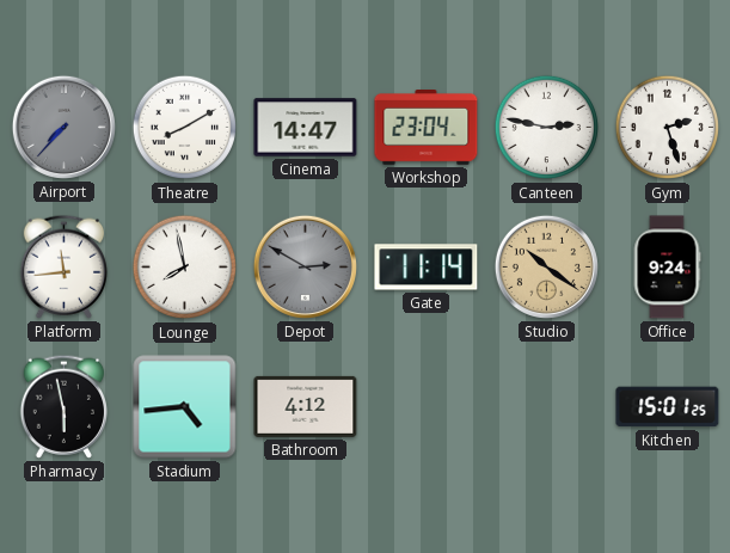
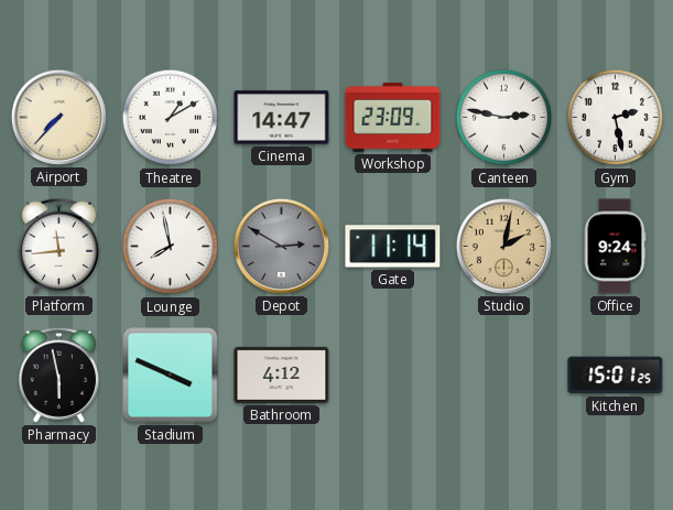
Airport dial: grey -> cream
Theatre: 8:10 -> 1:10
Workshop: 23:04 -> 23:09
Gym: 2:27 -> 2:28
Studio: 10:21 -> 2:02
Stadium: 4:44 -> 3:49
